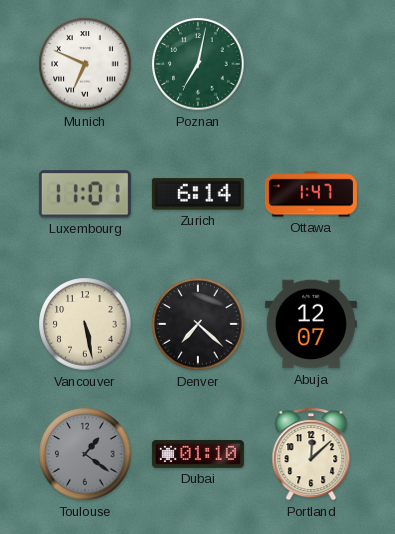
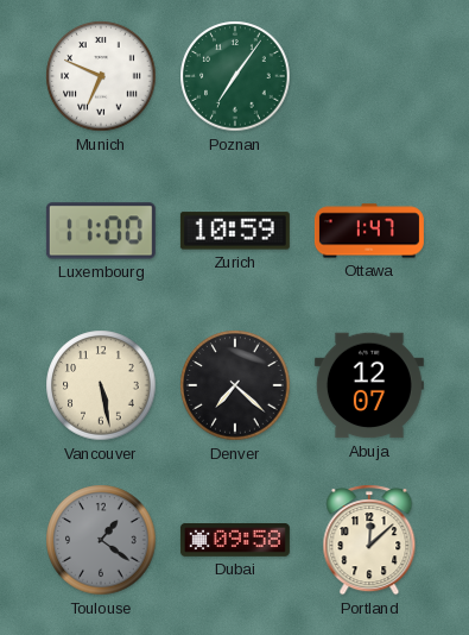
Poznan: 7:02 -> 7:06
Luxembourg: 11:01 -> 11:00
Zurich: 6:14 -> 10:59
Dubai: 01:10 -> 09:58
